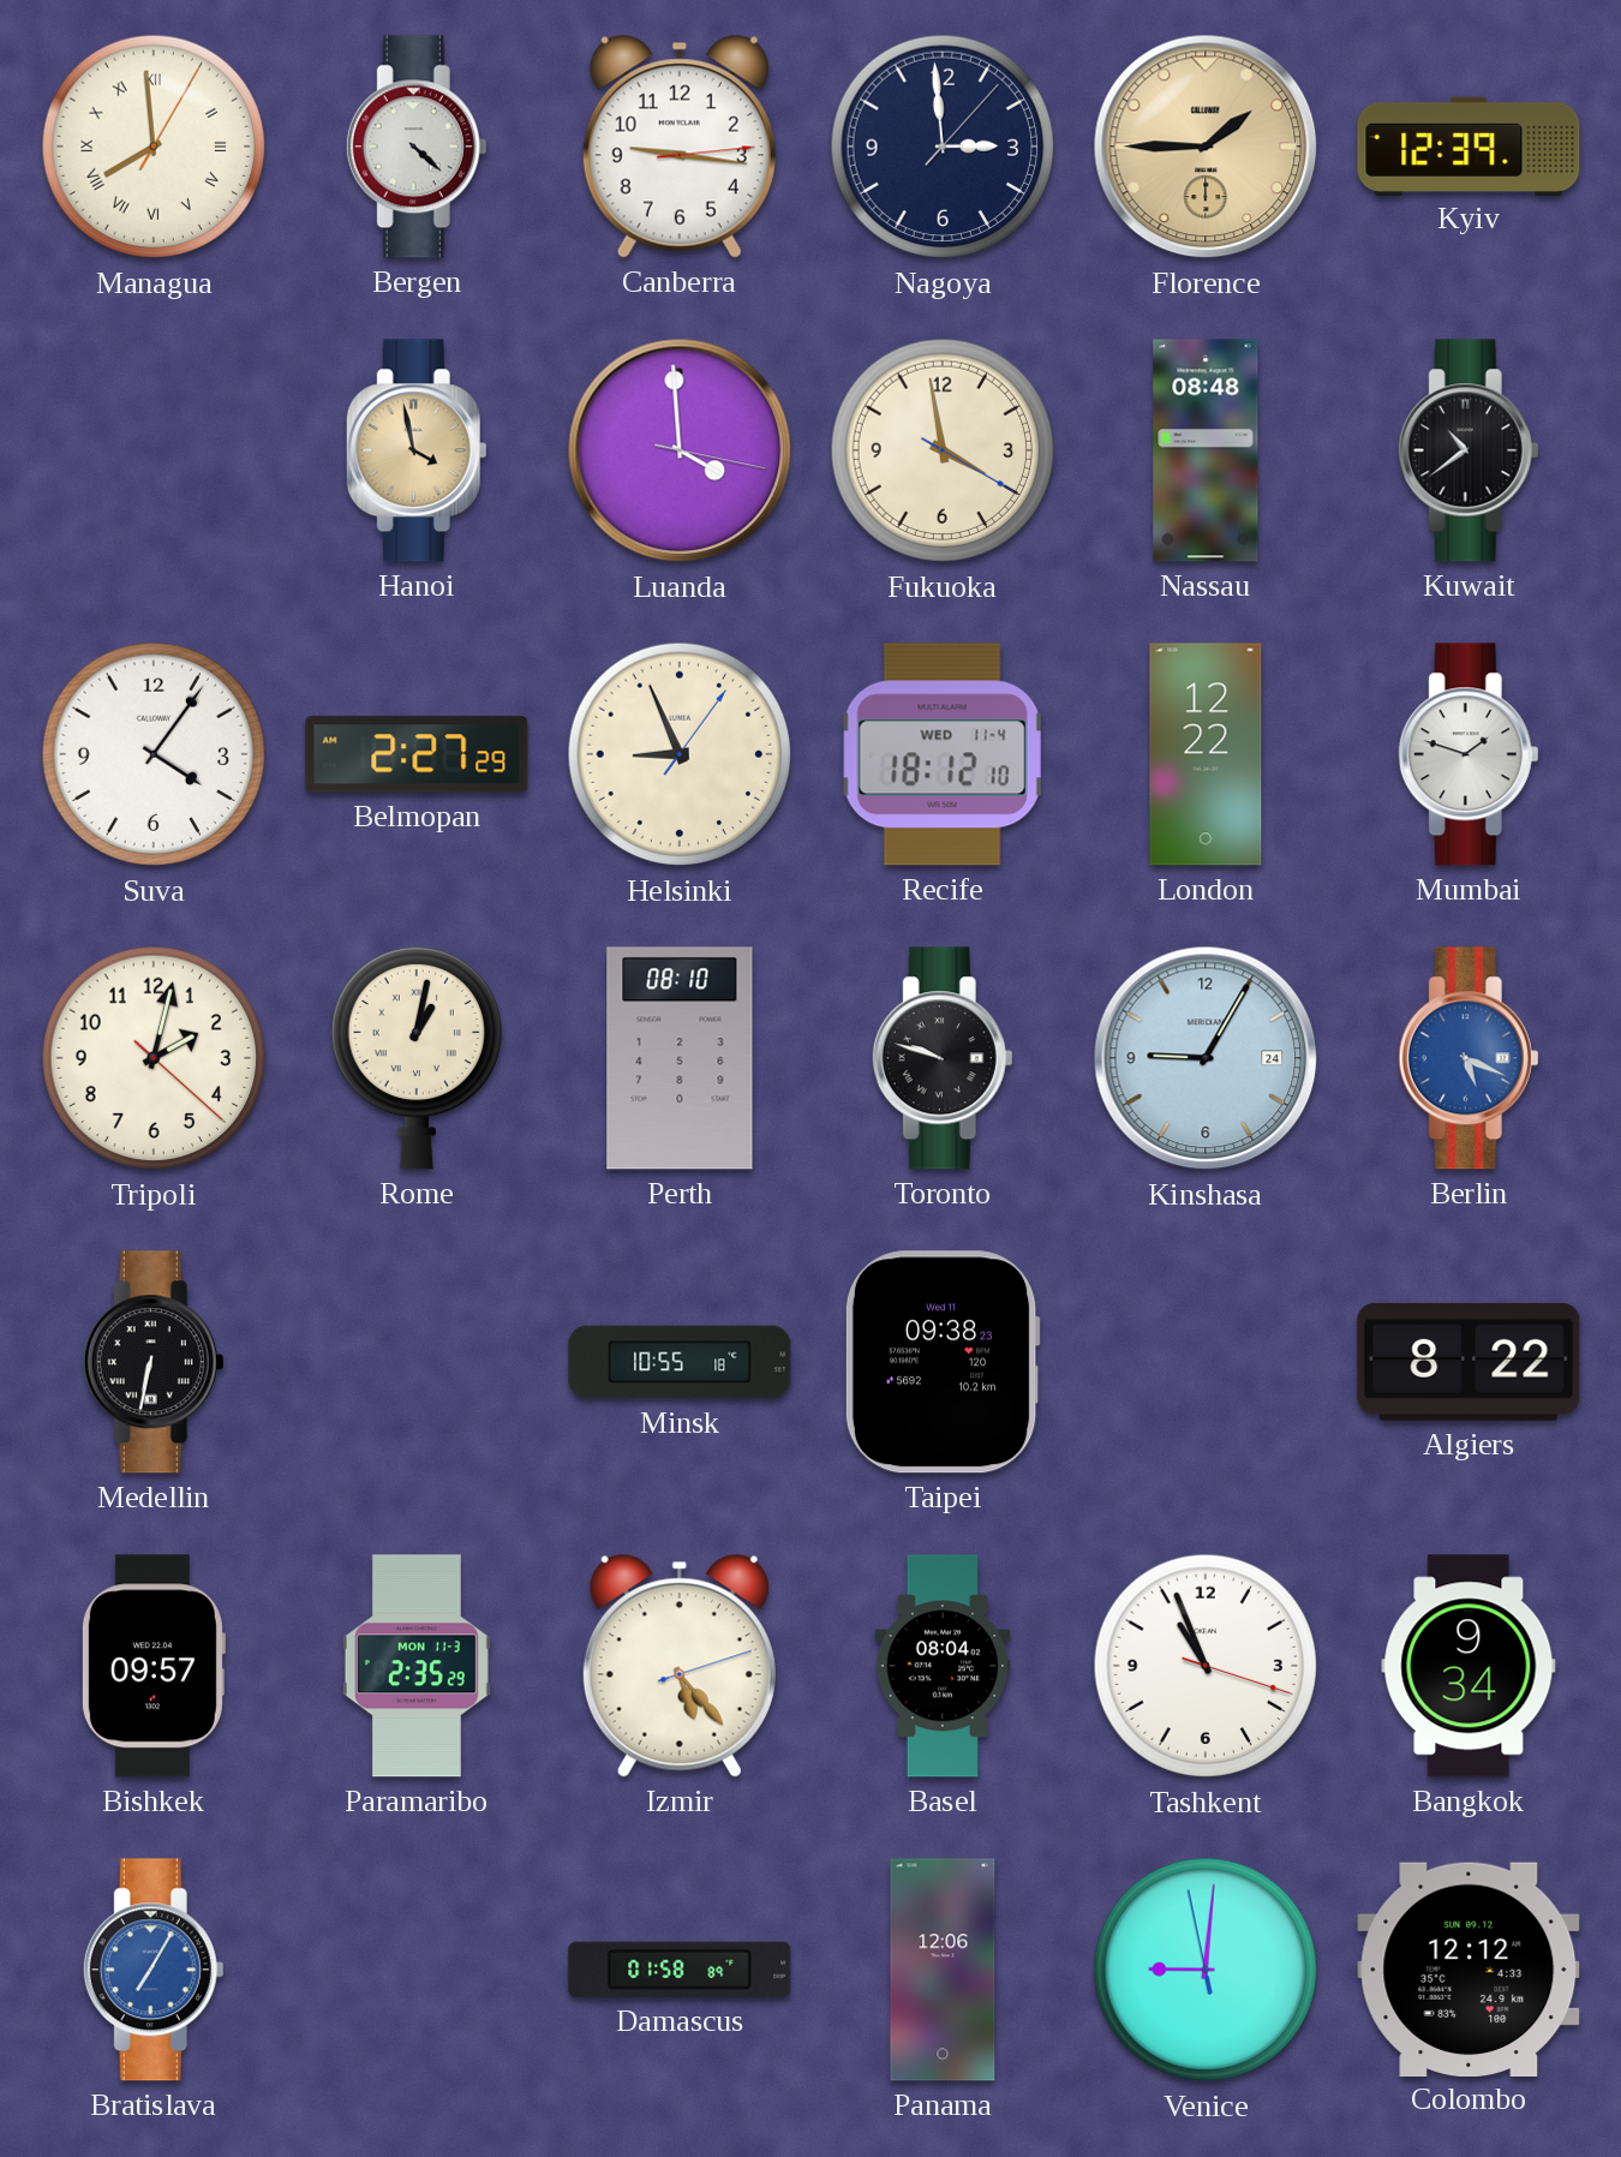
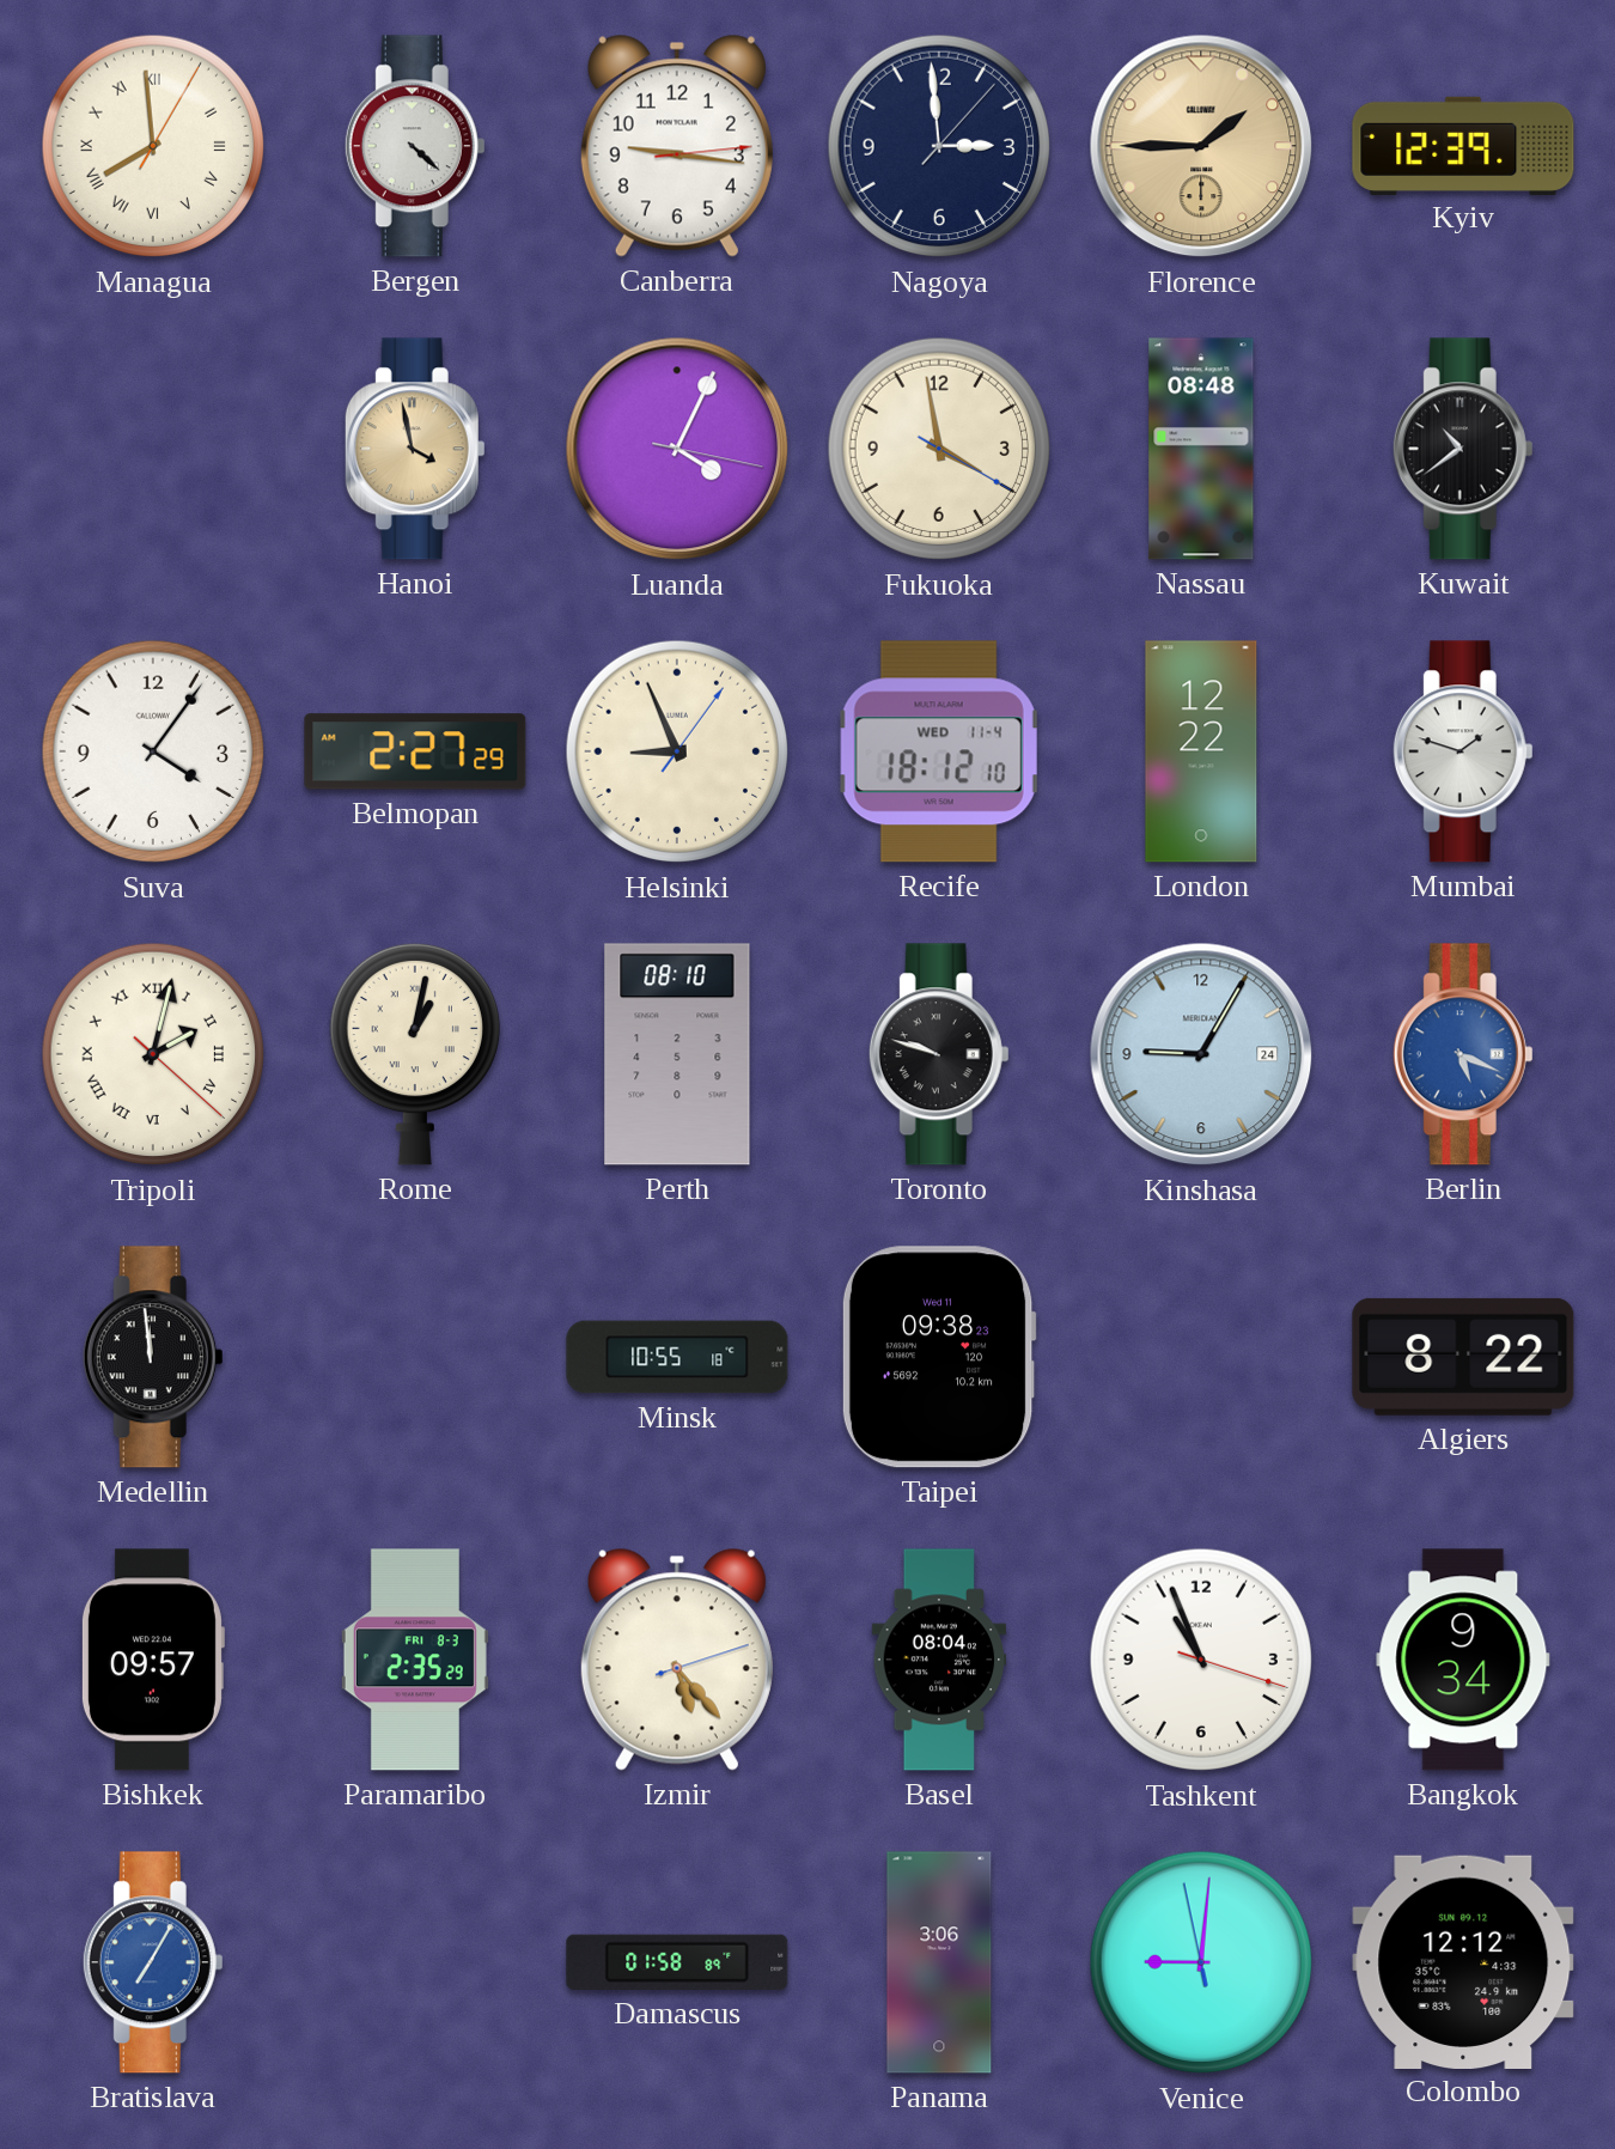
Luanda: 3:59 -> 4:04
Tripoli numerals: Arabic -> Roman
Medellin: 6:32 -> 11:59
Paramaribo date: MON 11-3 -> FRI 8-3
Panama: 12:06 -> 3:06
